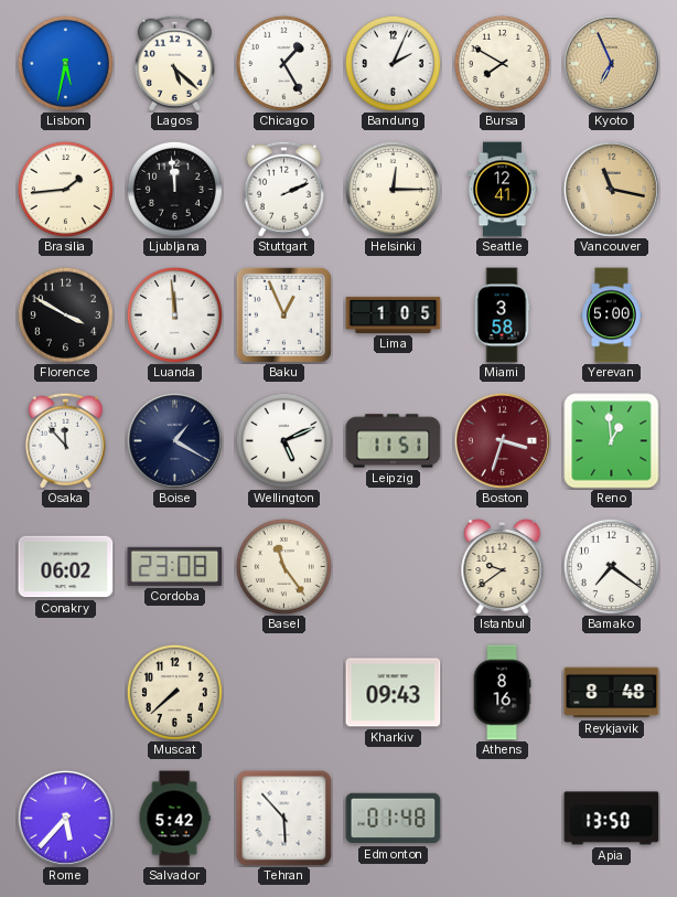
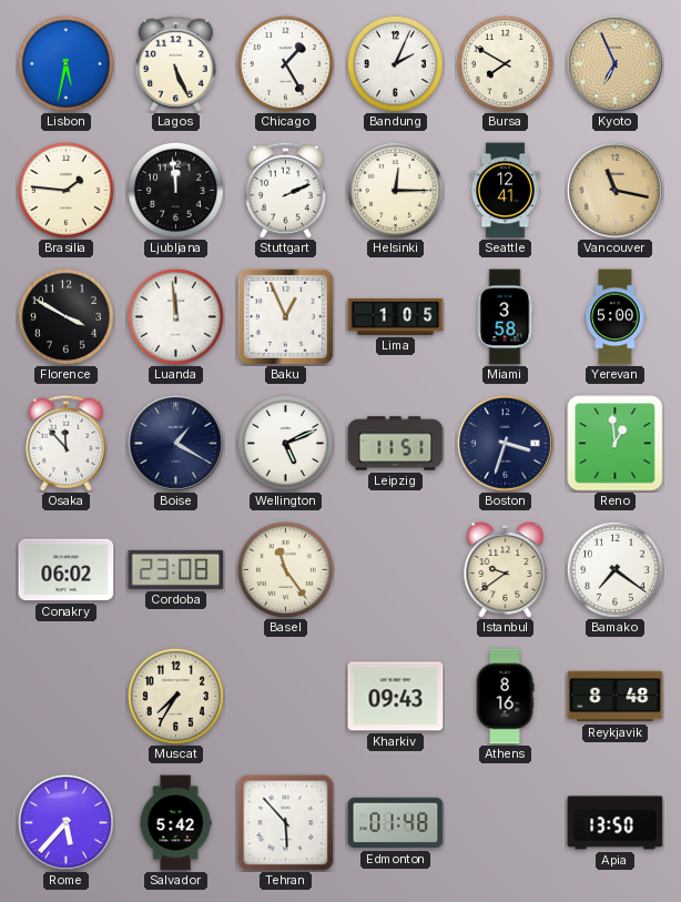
Lagos: 5:22 -> 5:26
Brasilia: 1:44 -> 1:46
Boston dial: burgundy -> navy
Muscat: 7:38 -> 7:35
